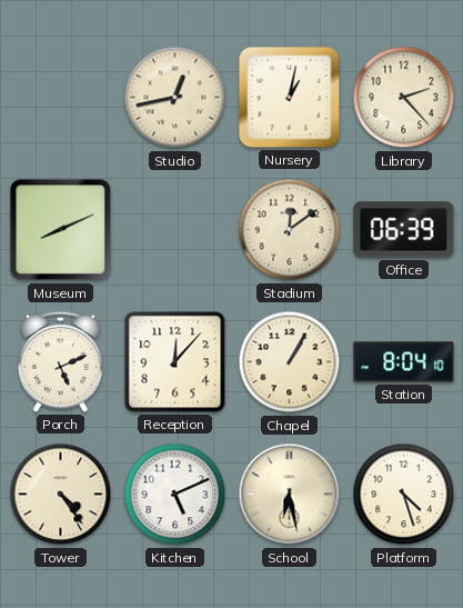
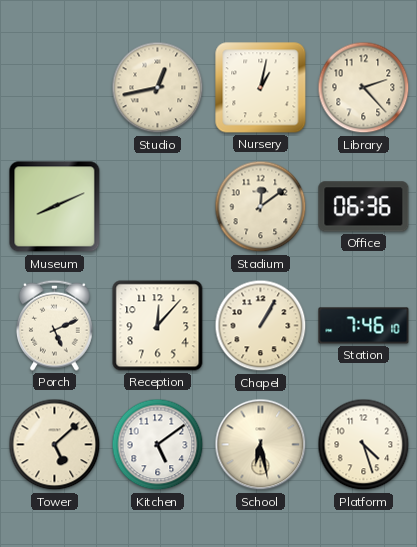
Office: 06:39 -> 06:36
Station: 8:04 -> 7:46
Tower: 4:24 -> 5:08
Kitchen: 5:11 -> 5:09
